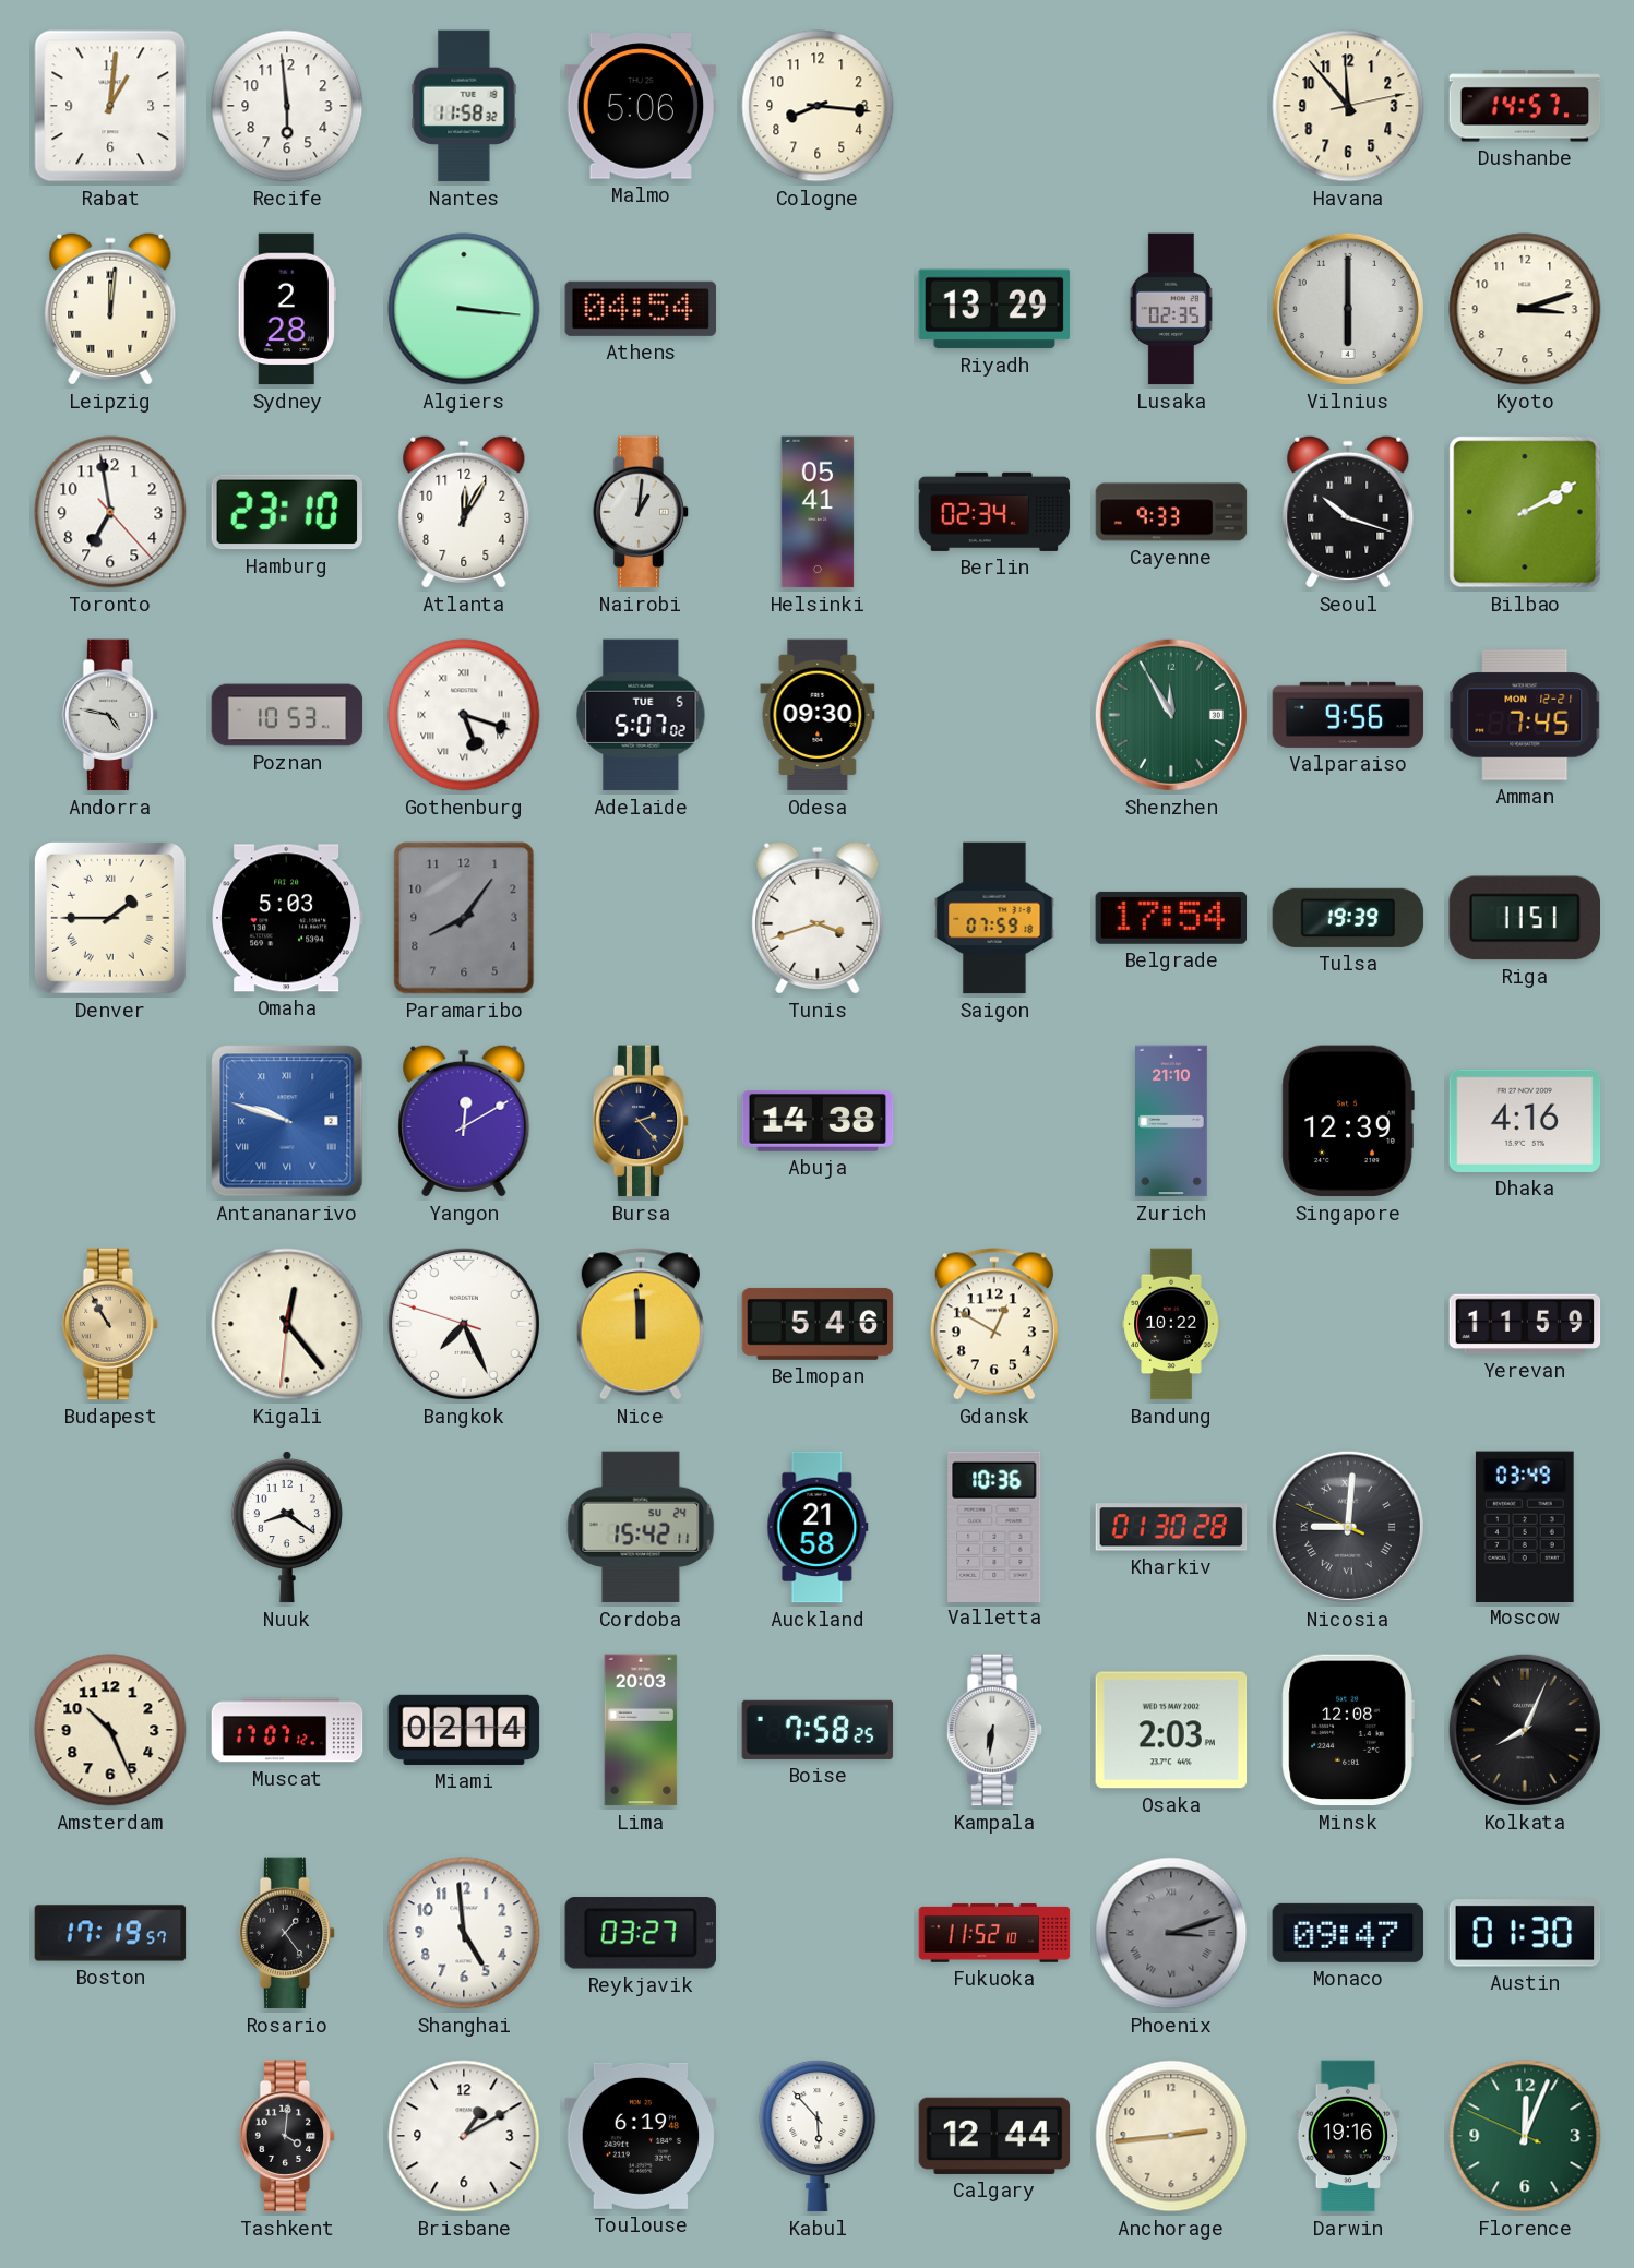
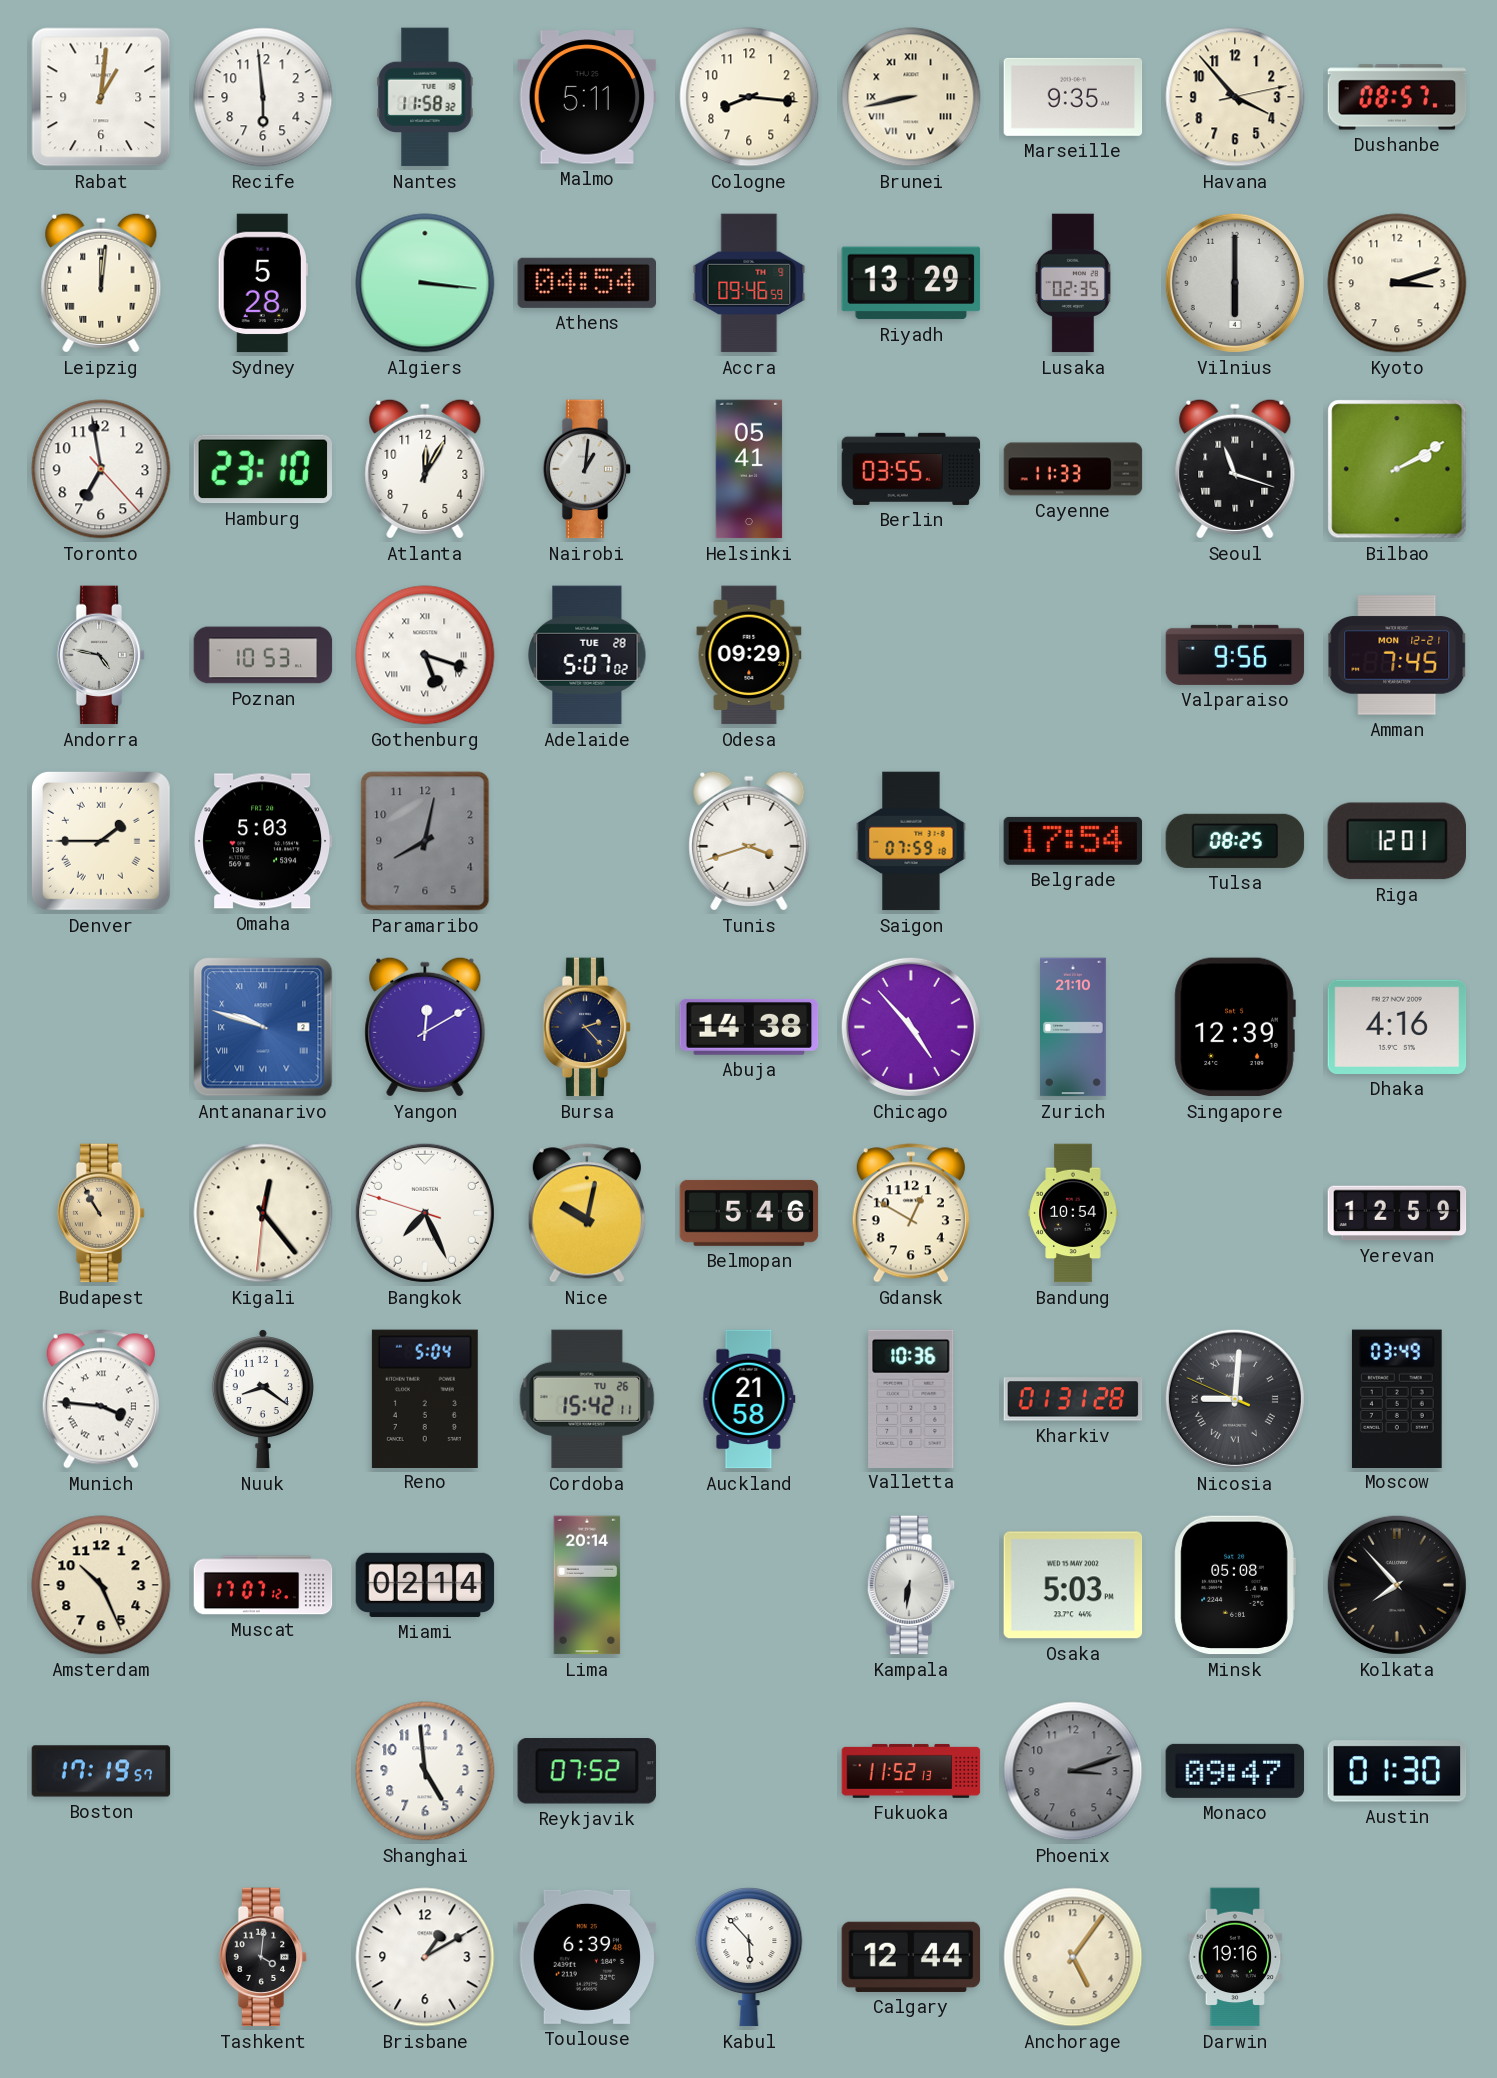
Malmo: 5:06 -> 5:11
Brunei: none -> 8:43
Marseille: none -> 9:35
Havana: 11:53 -> 3:53
Dushanbe: 14:57 -> 08:57
Sydney: 2:28 -> 5:28
Accra: none -> 09:46
Berlin: 02:34 -> 03:55
Cayenne: 9:33 -> 11:33
Seoul: 10:18 -> 11:18
Adelaide date: TUE 5 -> TUE 28
Odesa: 09:30 -> 09:29
Shenzhen: 11:55 -> none
Paramaribo: 8:06 -> 8:02
Tulsa: 19:39 -> 08:25
Riga: 11:51 -> 12:01
Chicago: none -> 4:53
Nice: 11:59 -> 10:02
Bandung: 10:22 -> 10:54
Yerevan: 11:59 -> 12:59
Munich: none -> 3:46
Reno: none -> 5:04
Cordoba date: SU 24 -> TU 26
Kharkiv: 01:30 -> 01:31
Lima: 20:03 -> 20:14
Boise: 7:58 -> none
Osaka: 2:03 -> 5:03
Minsk: 12:08 -> 05:08
Kolkata: 8:04 -> 7:53
Rosario: 1:24 -> none
Reykjavik: 03:27 -> 07:52
Fukuoka: 11:52:10 -> 11:52:13
Phoenix numerals: Roman -> Arabic
Toulouse: 6:19 -> 6:39
Anchorage: 2:44 -> 5:06
Florence: 12:03 -> none
